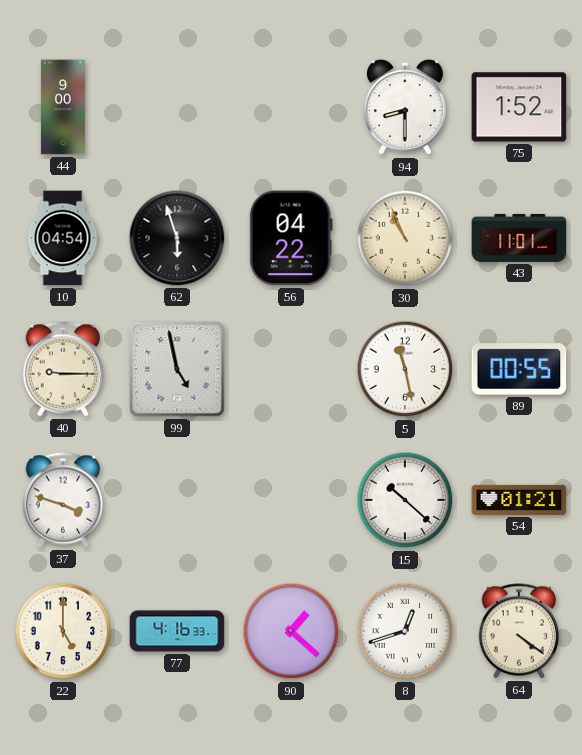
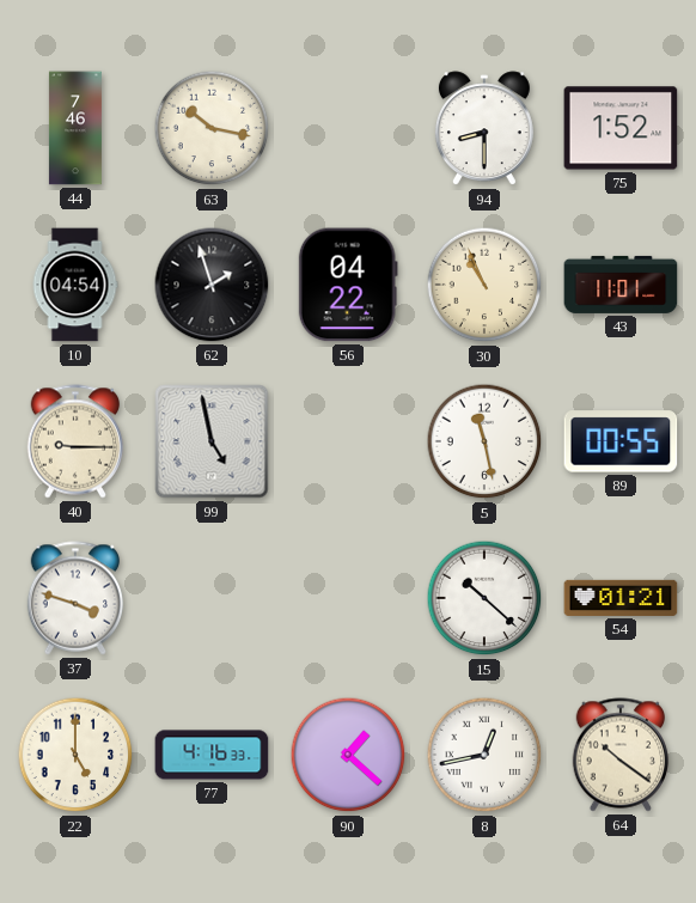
44: 9:00 -> 7:46
63: none -> 10:17
62: 5:57 -> 1:57
8: 12:42 -> 12:43
64: 4:21 -> 10:21
